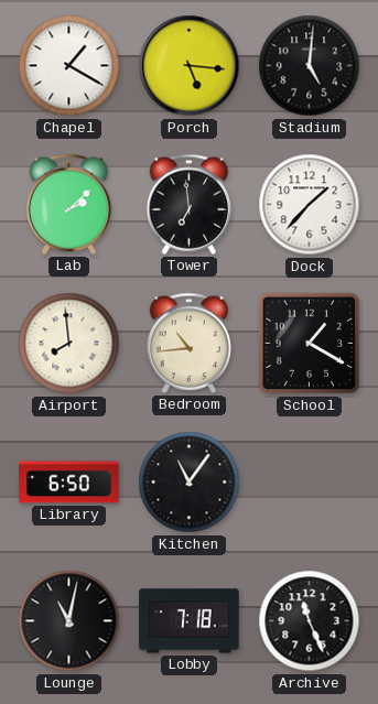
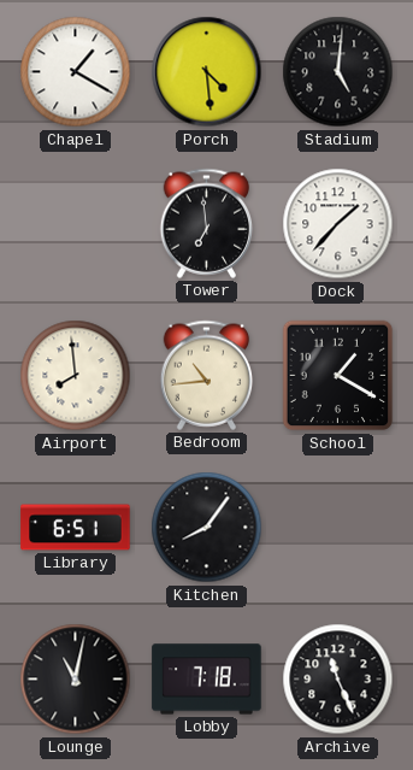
Porch: 5:16 -> 4:29
Lab: 2:08 -> none
Library: 6:50 -> 6:51
Kitchen: 11:06 -> 8:06
